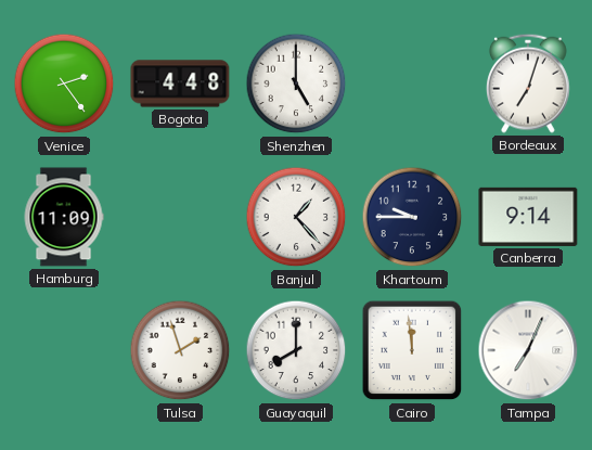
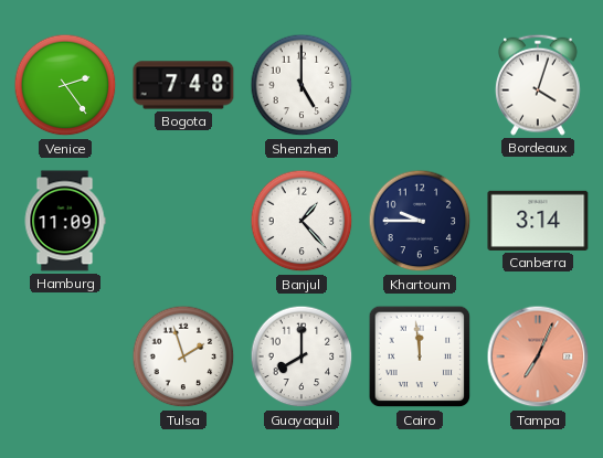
Bogota: 4:48 -> 7:48
Bordeaux: 7:03 -> 4:03
Canberra: 9:14 -> 3:14
Tampa dial: white -> salmon
